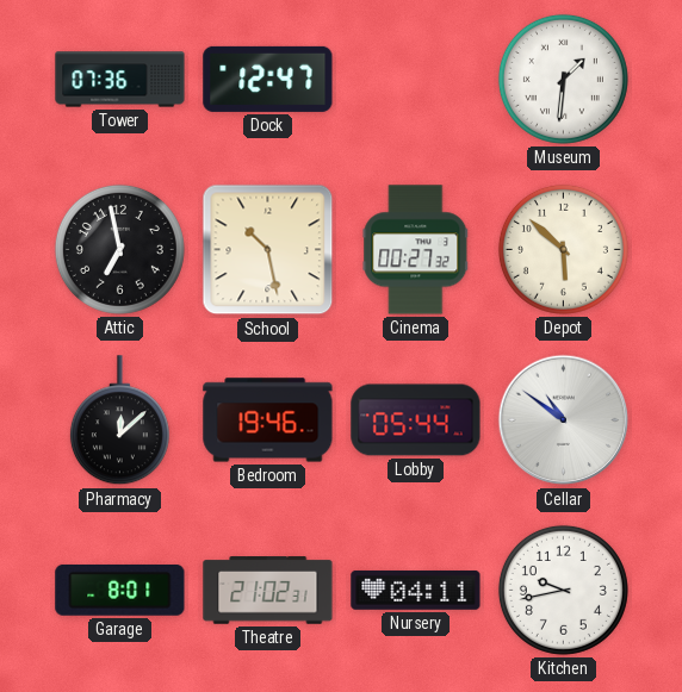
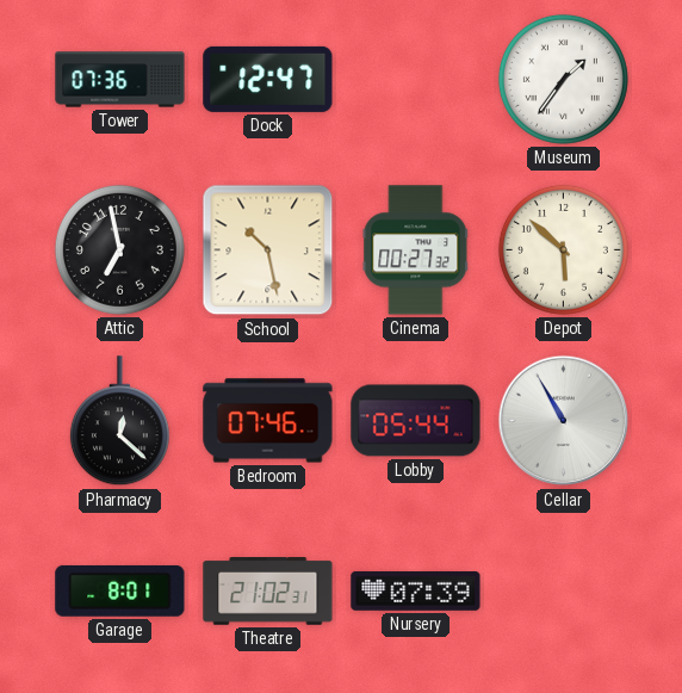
Museum: 1:31 -> 1:36
Pharmacy: 12:08 -> 12:22
Bedroom: 19:46 -> 07:46
Cellar: 10:51 -> 10:55
Nursery: 04:11 -> 07:39
Kitchen: 9:43 -> none
